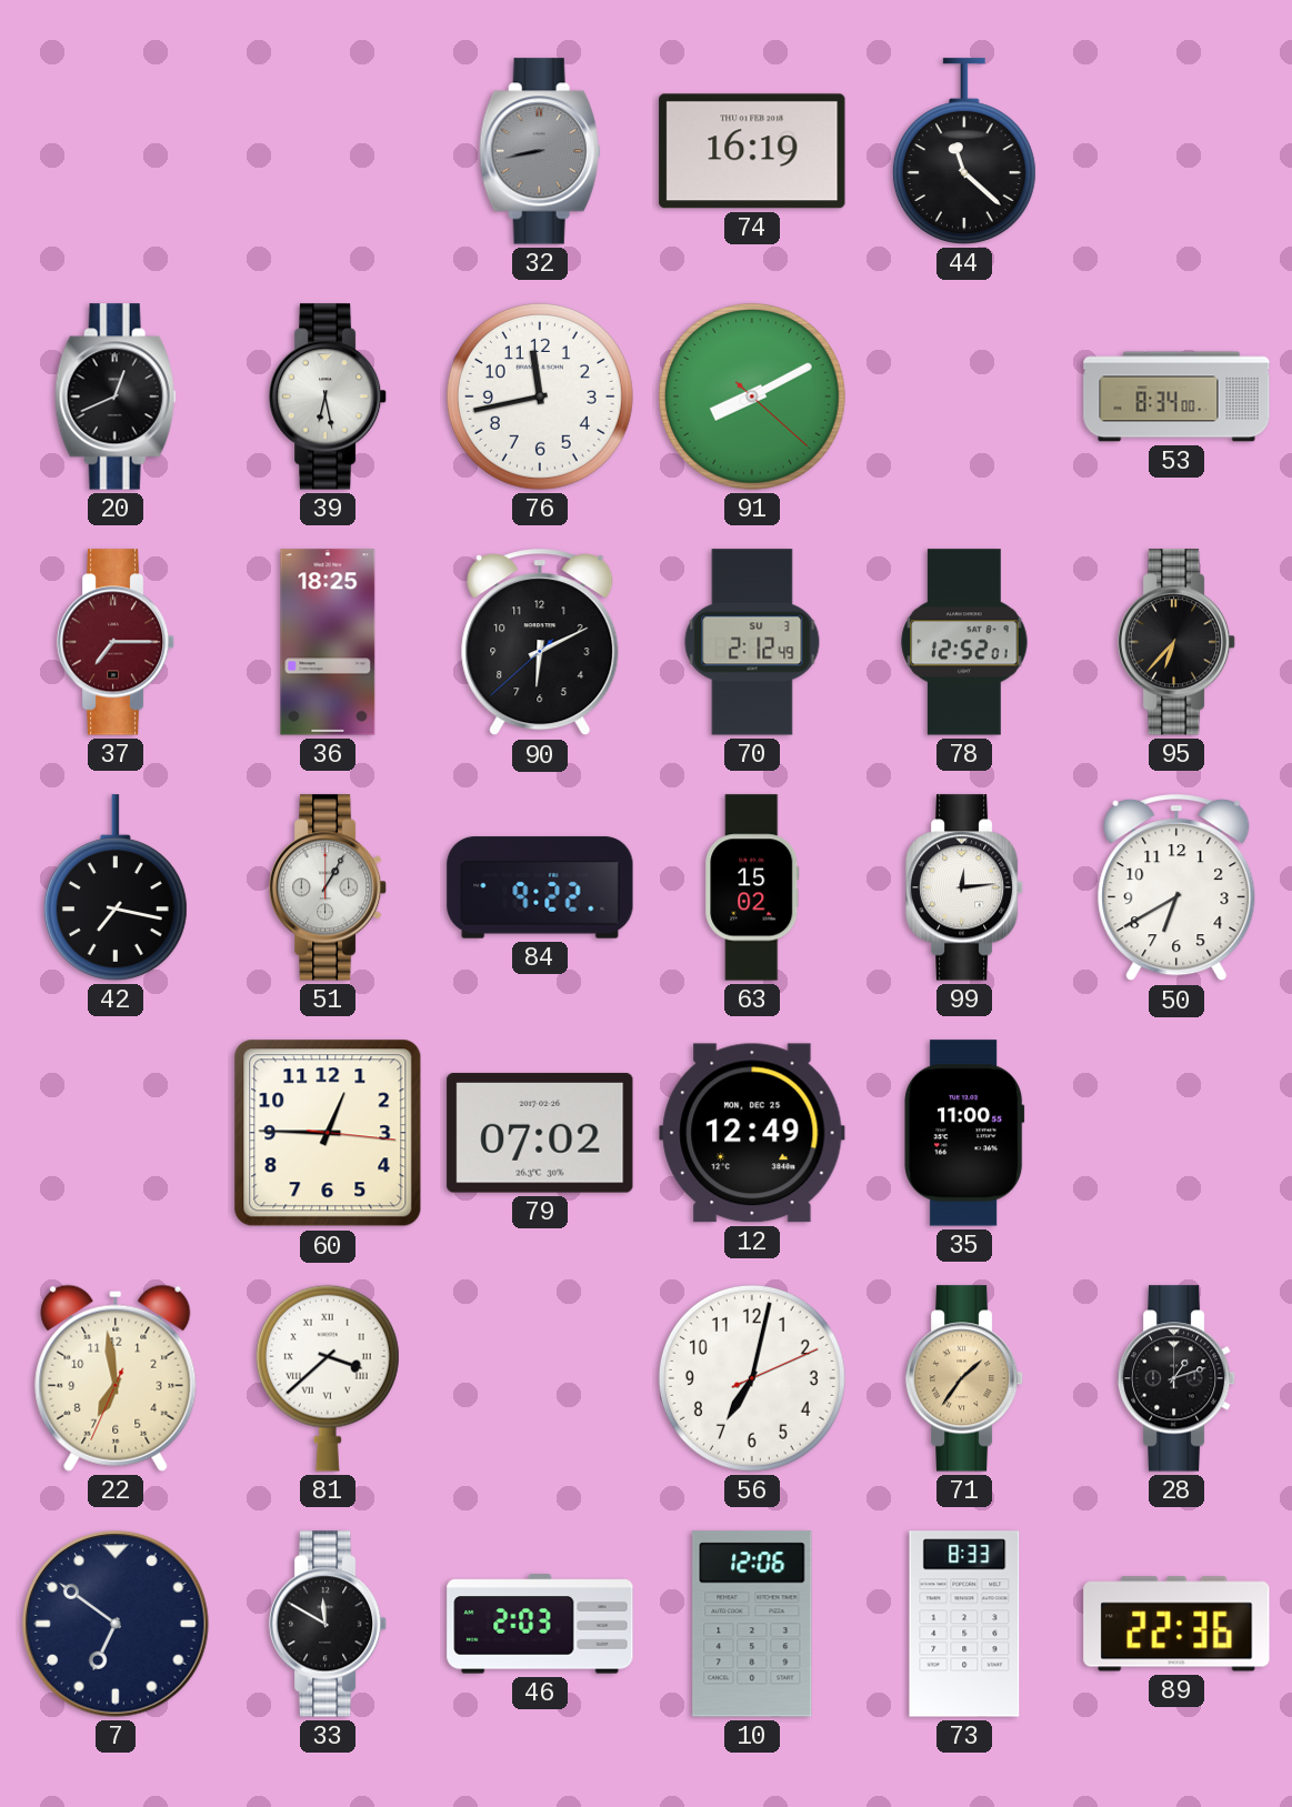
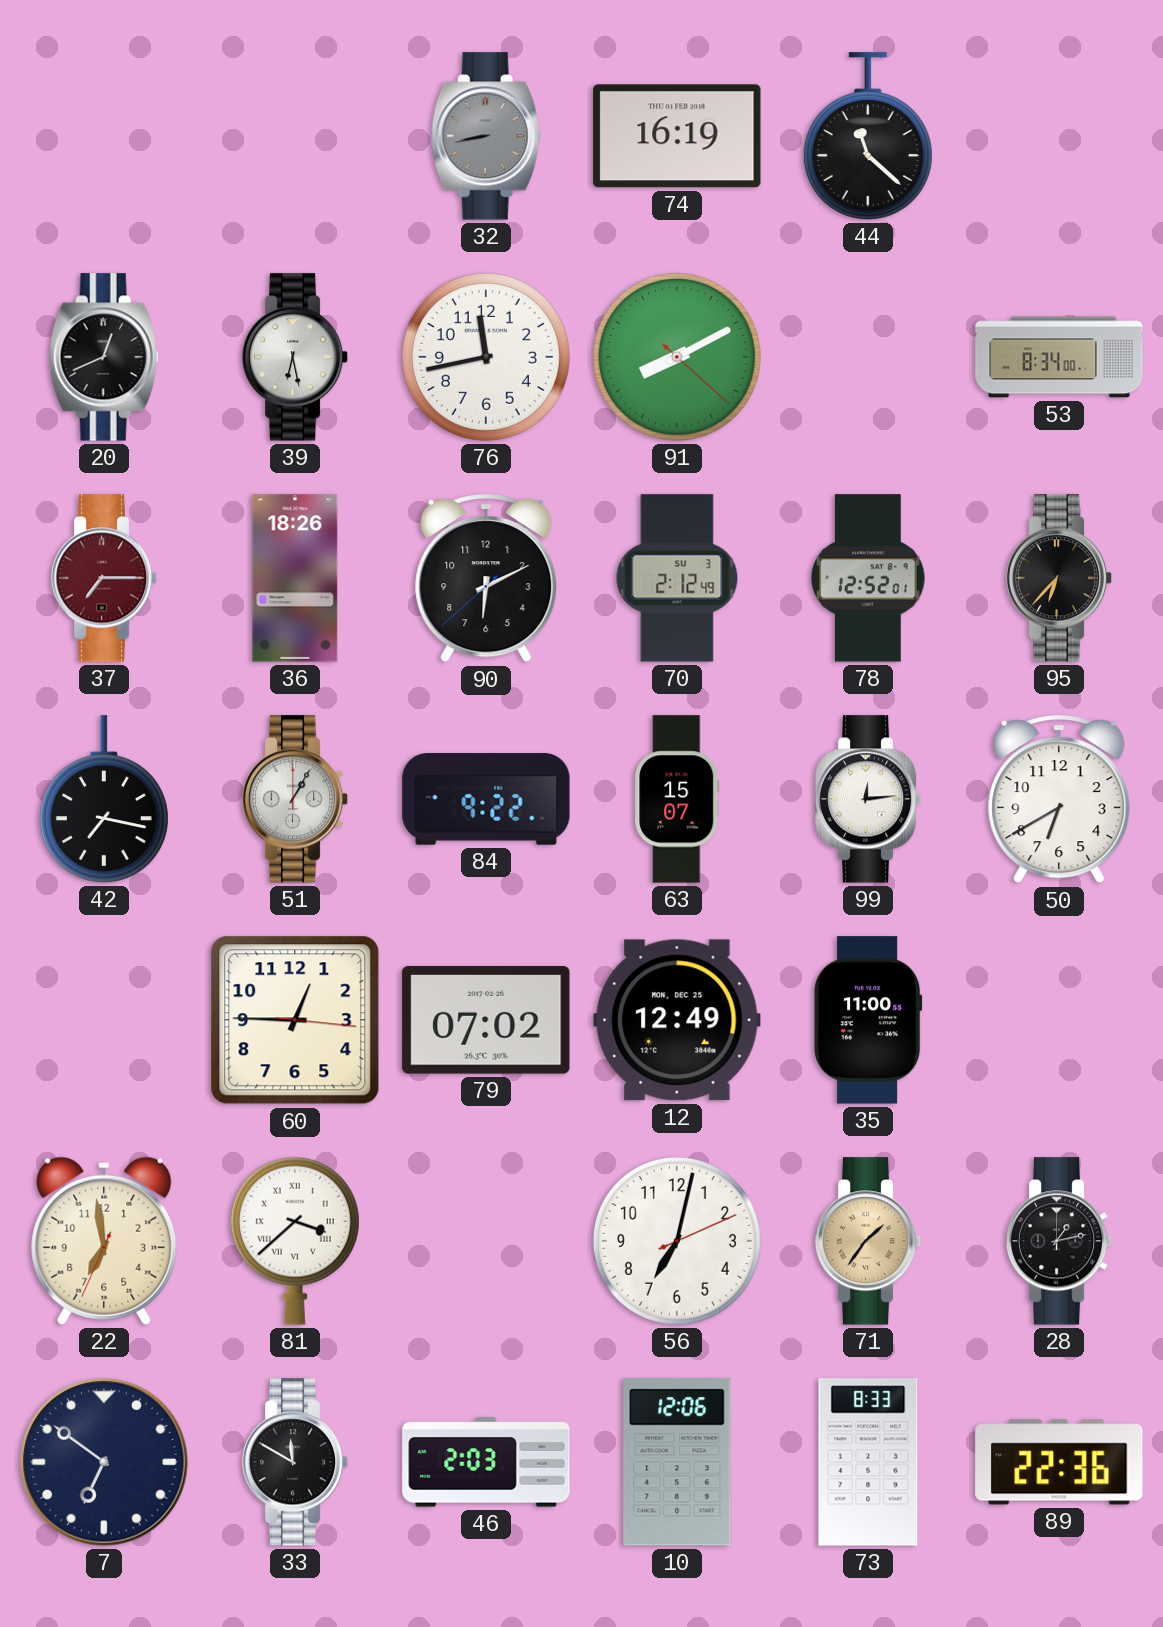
36: 18:25 -> 18:26
63: 15:02 -> 15:07
28: 1:12 -> 1:13
